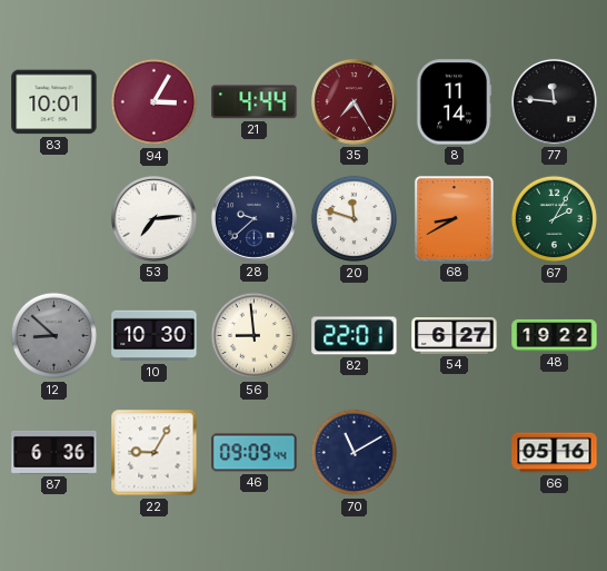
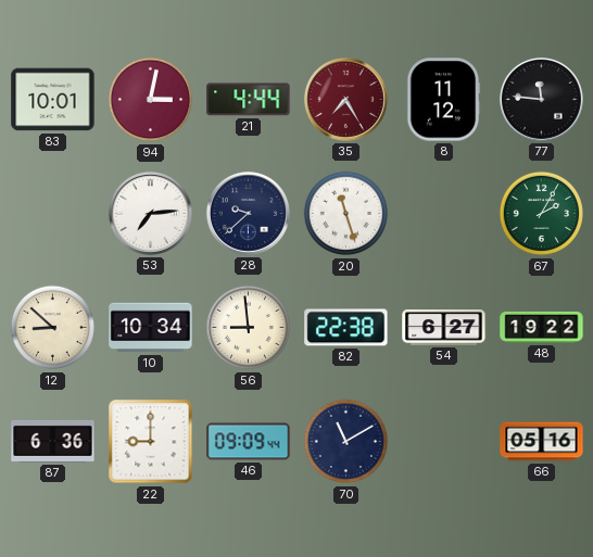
94: 3:05 -> 3:02
8: 11:14 -> 11:12
20: 11:48 -> 11:27
68: 8:40 -> none
12 dial: grey -> cream
10: 10:30 -> 10:34
82: 22:01 -> 22:38
22: 9:05 -> 9:00
